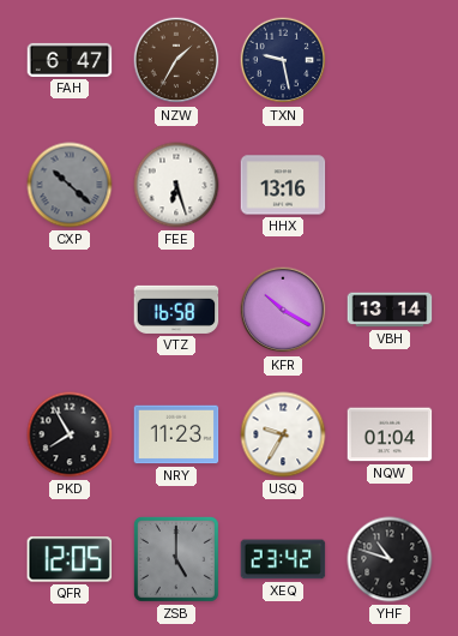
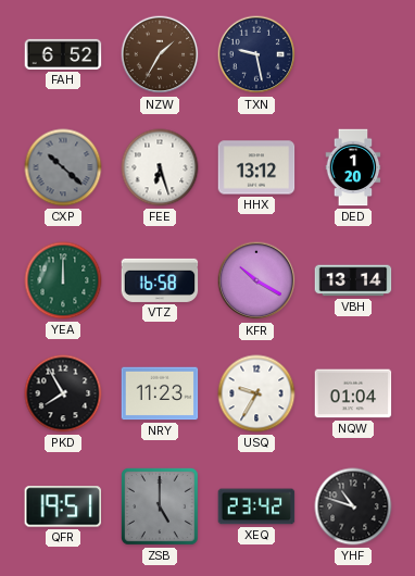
FAH: 6:47 -> 6:52
HHX: 13:16 -> 13:12
DED: none -> 1:20
YEA: none -> 12:00
QFR: 12:05 -> 19:51
